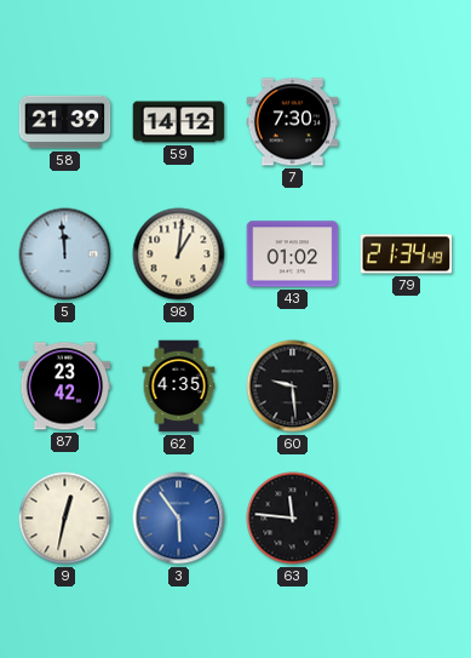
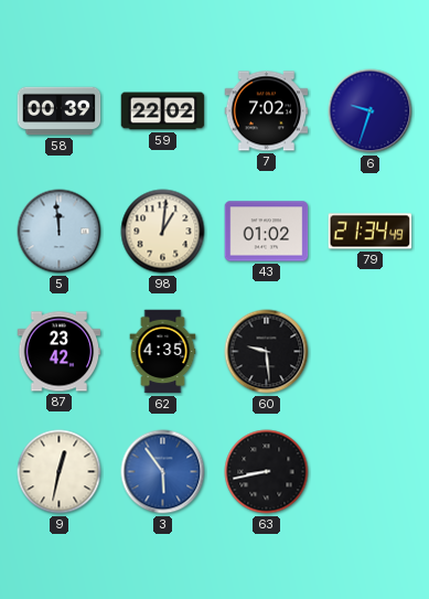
58: 21:39 -> 00:39
59: 14:12 -> 22:02
7: 7:30 -> 7:02
6: none -> 9:33
63: 11:46 -> 8:43
